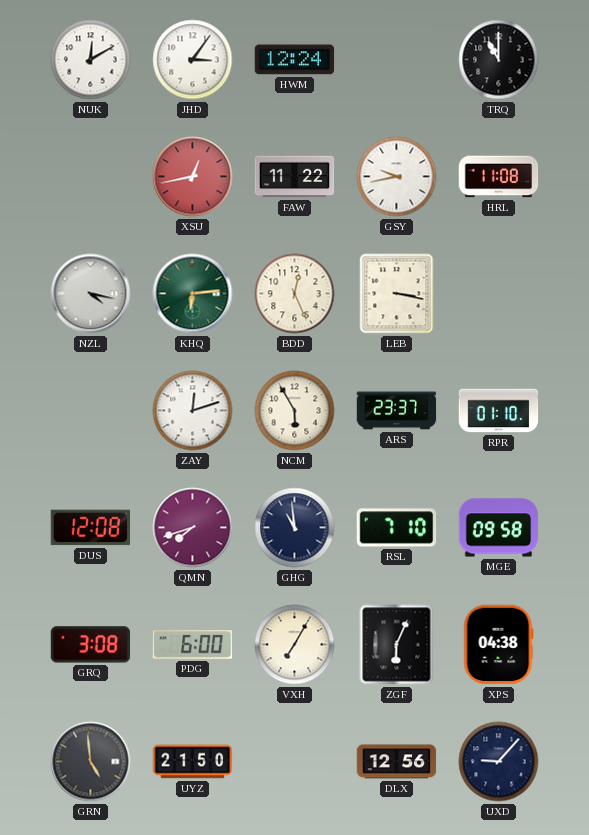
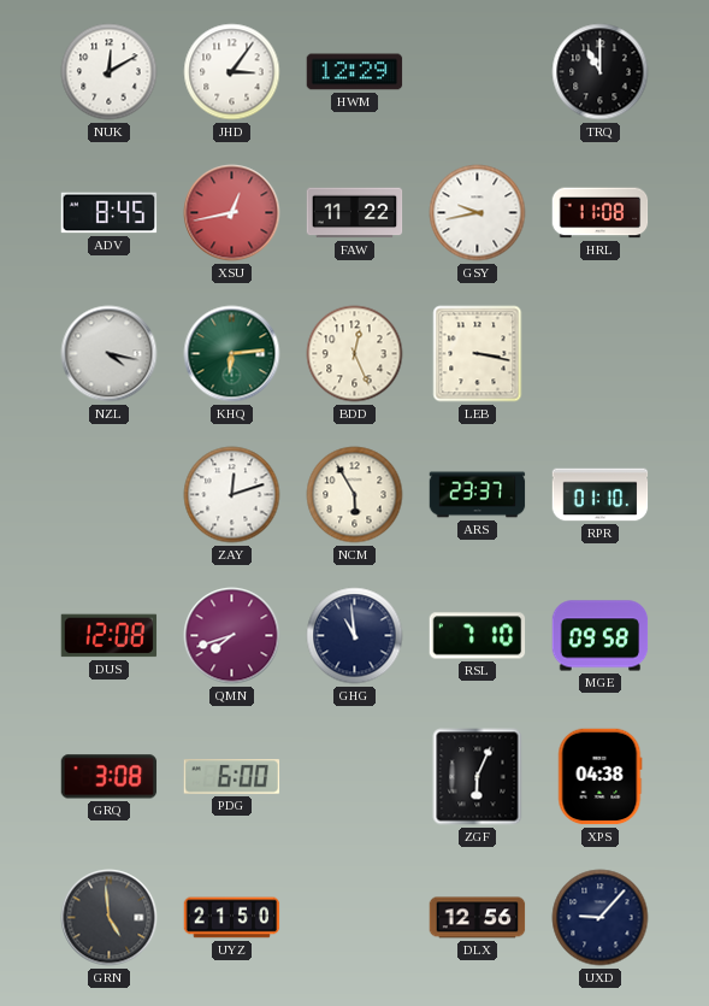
HWM: 12:24 -> 12:29
ADV: none -> 8:45
VXH: 7:05 -> none
